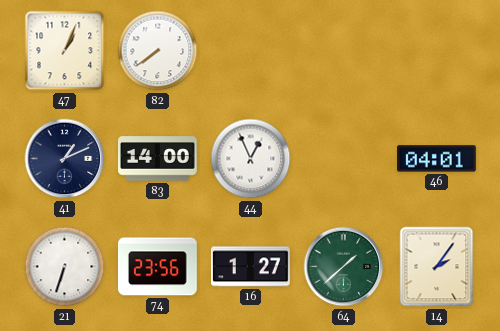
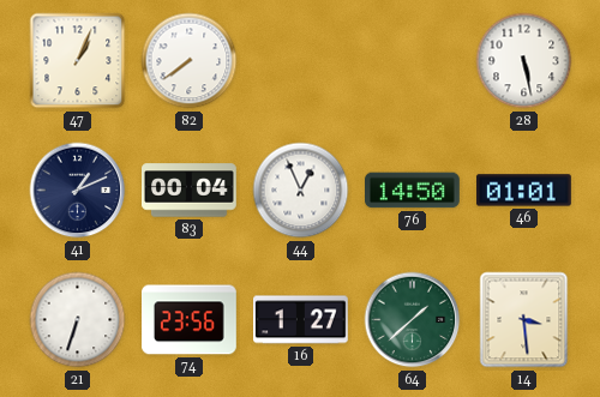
28: none -> 5:28
83: 14:00 -> 00:04
76: none -> 14:50
46: 04:01 -> 01:01
14: 2:06 -> 3:29
